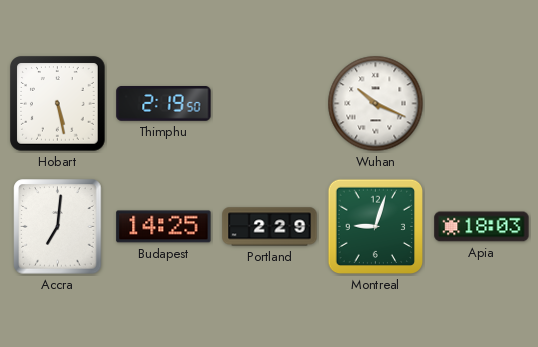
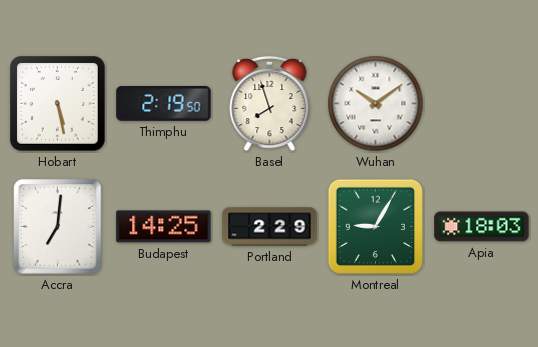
Basel: none -> 7:57
Wuhan: 10:19 -> 10:09
Montreal: 9:03 -> 9:05
